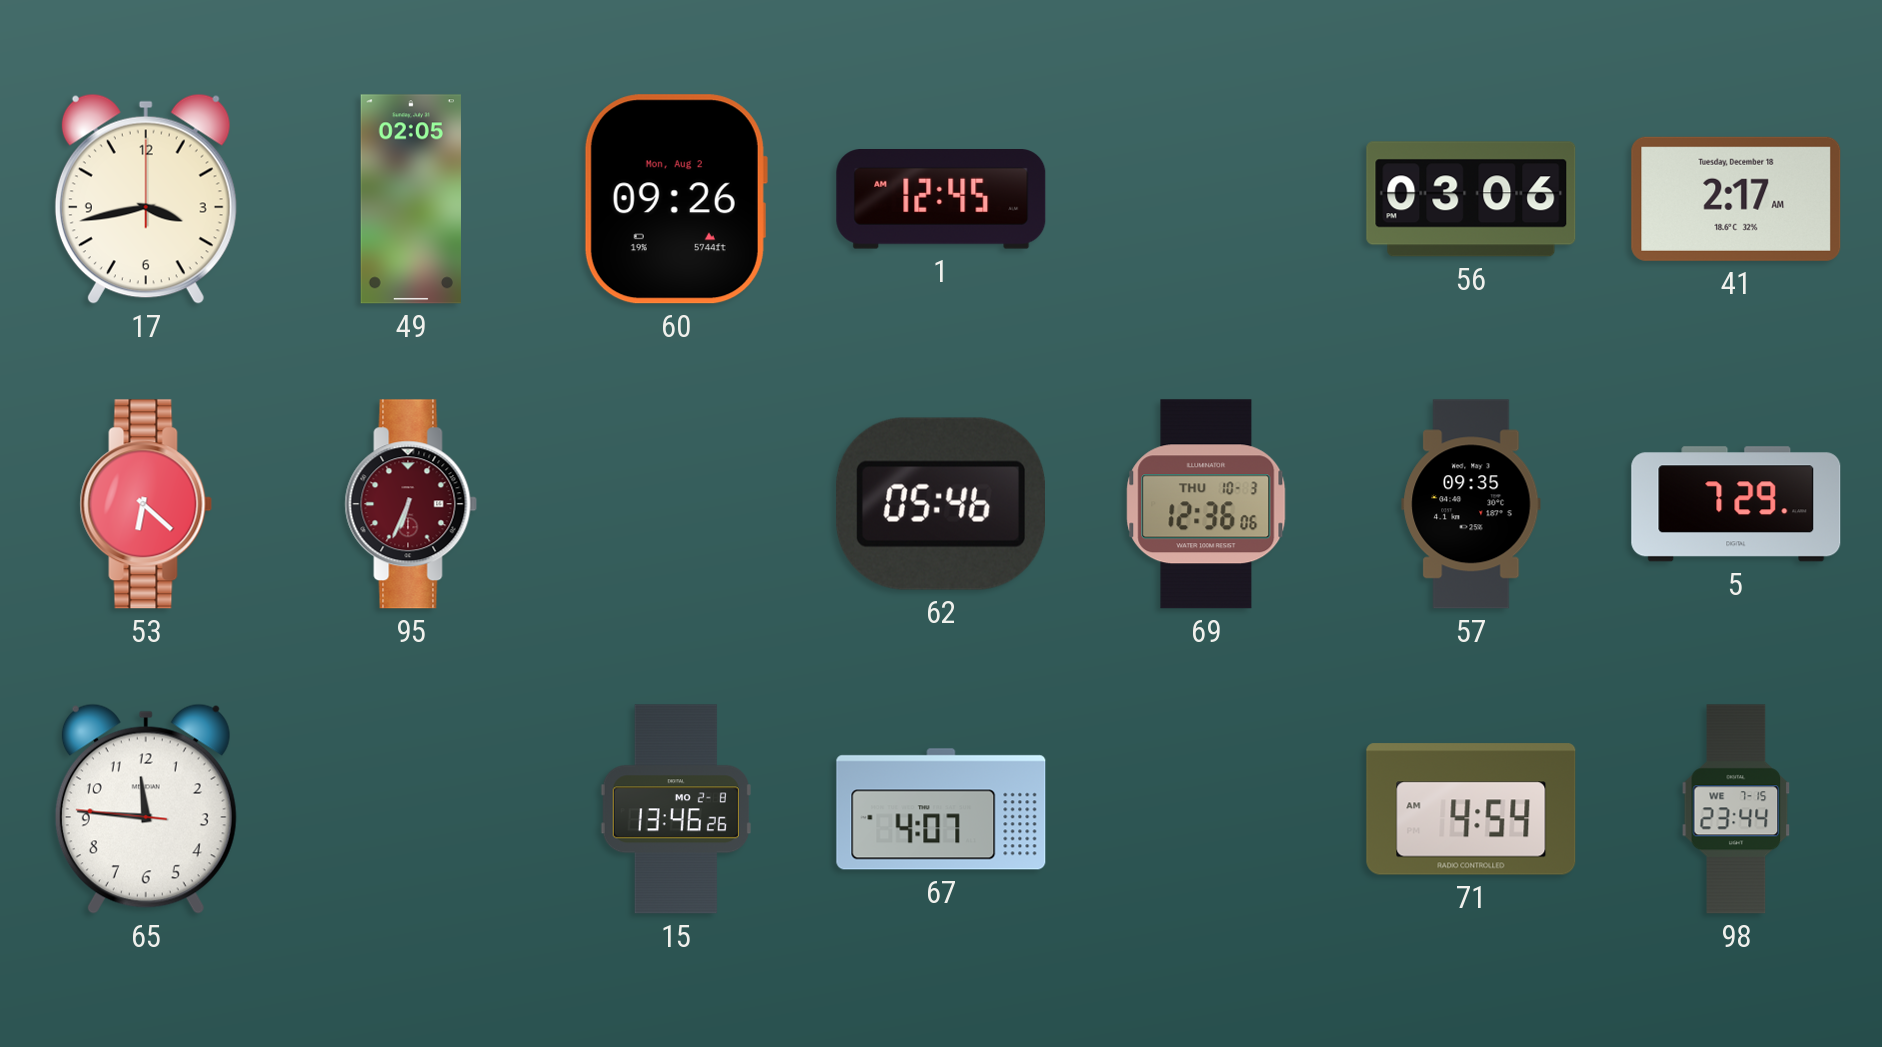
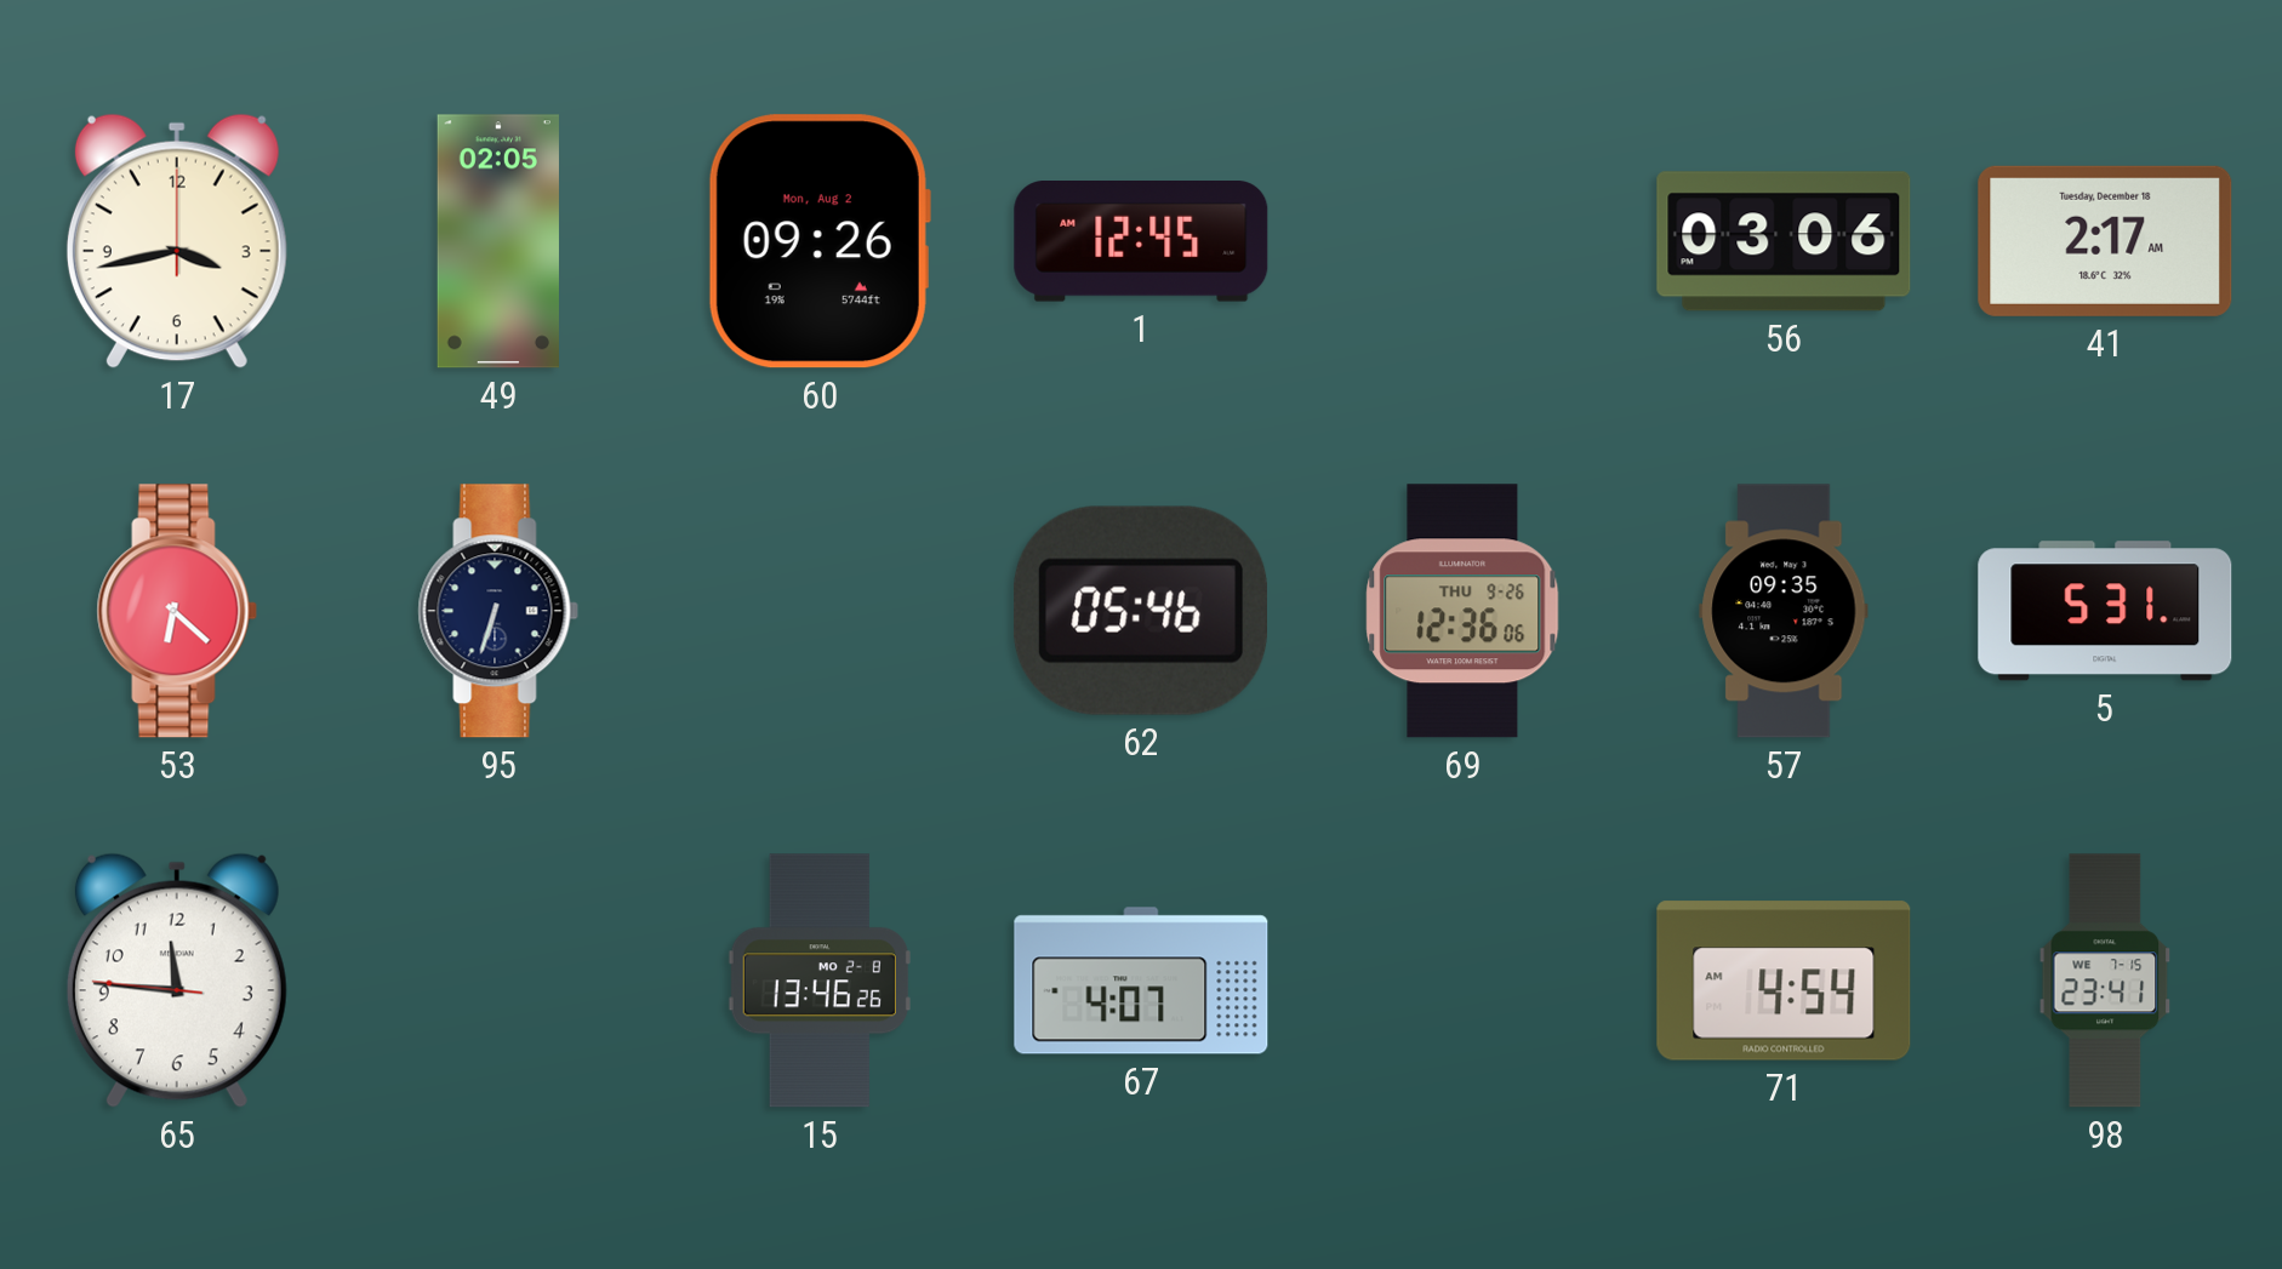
95: 6:34 -> 6:33
95 dial: burgundy -> navy
69 date: THU 10-3 -> THU 9-26
5: 7:29 -> 5:31
98: 23:44 -> 23:41
